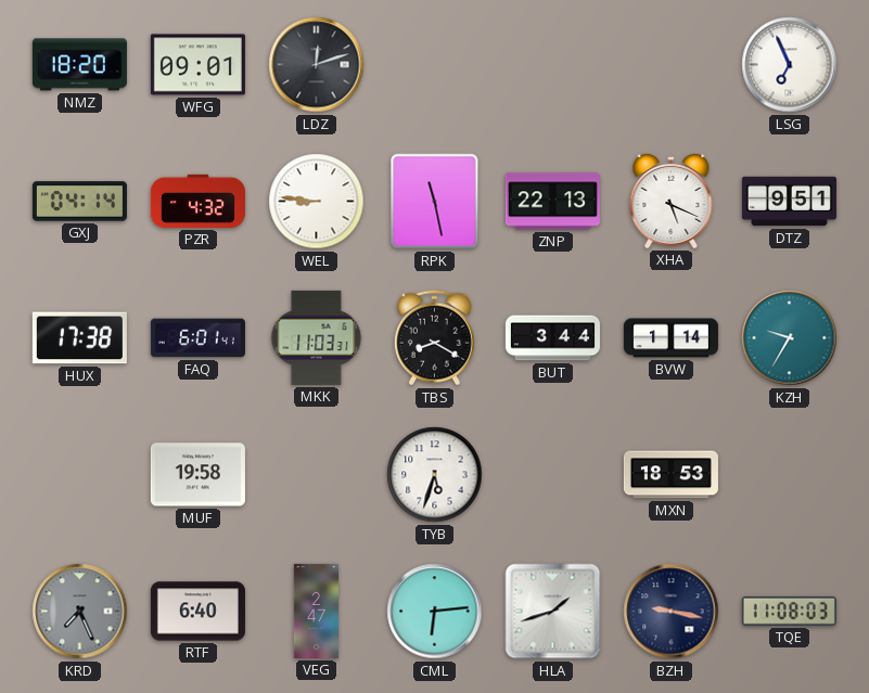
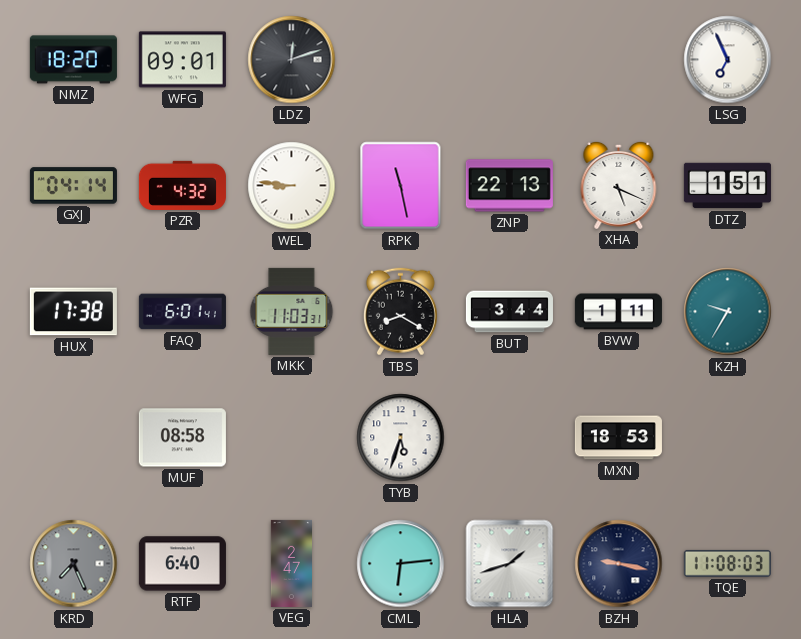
DTZ: 9:51 -> 1:51
BVW: 1:14 -> 1:11
MUF: 19:58 -> 08:58
